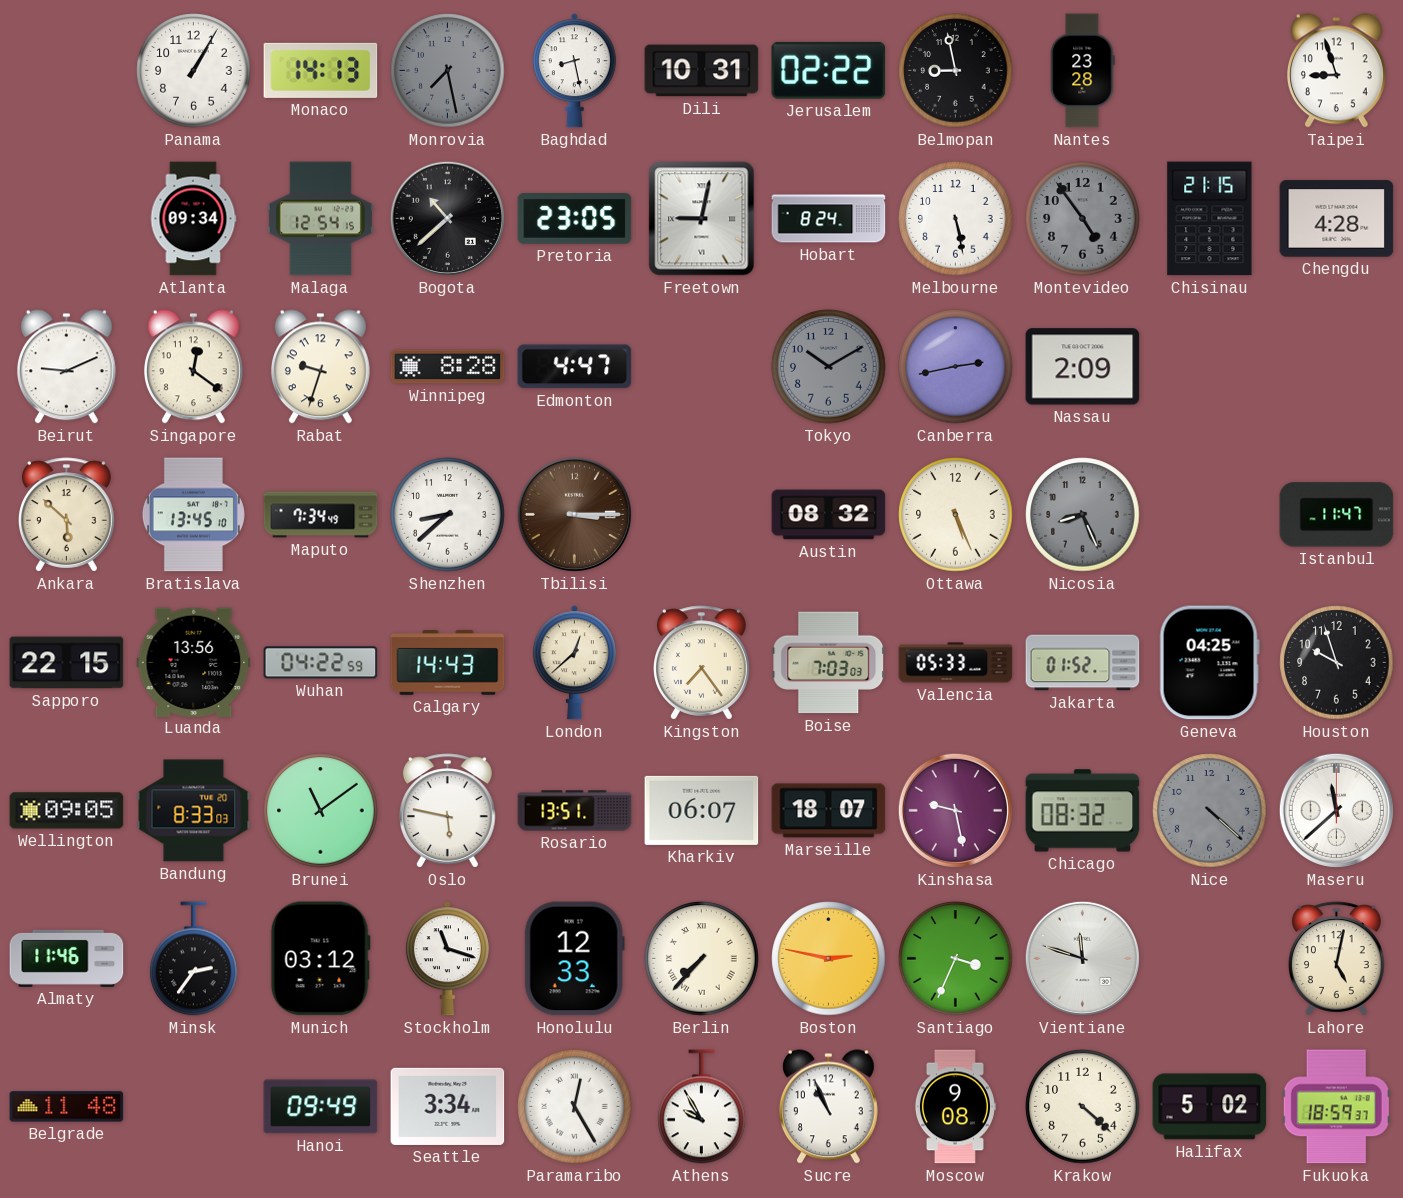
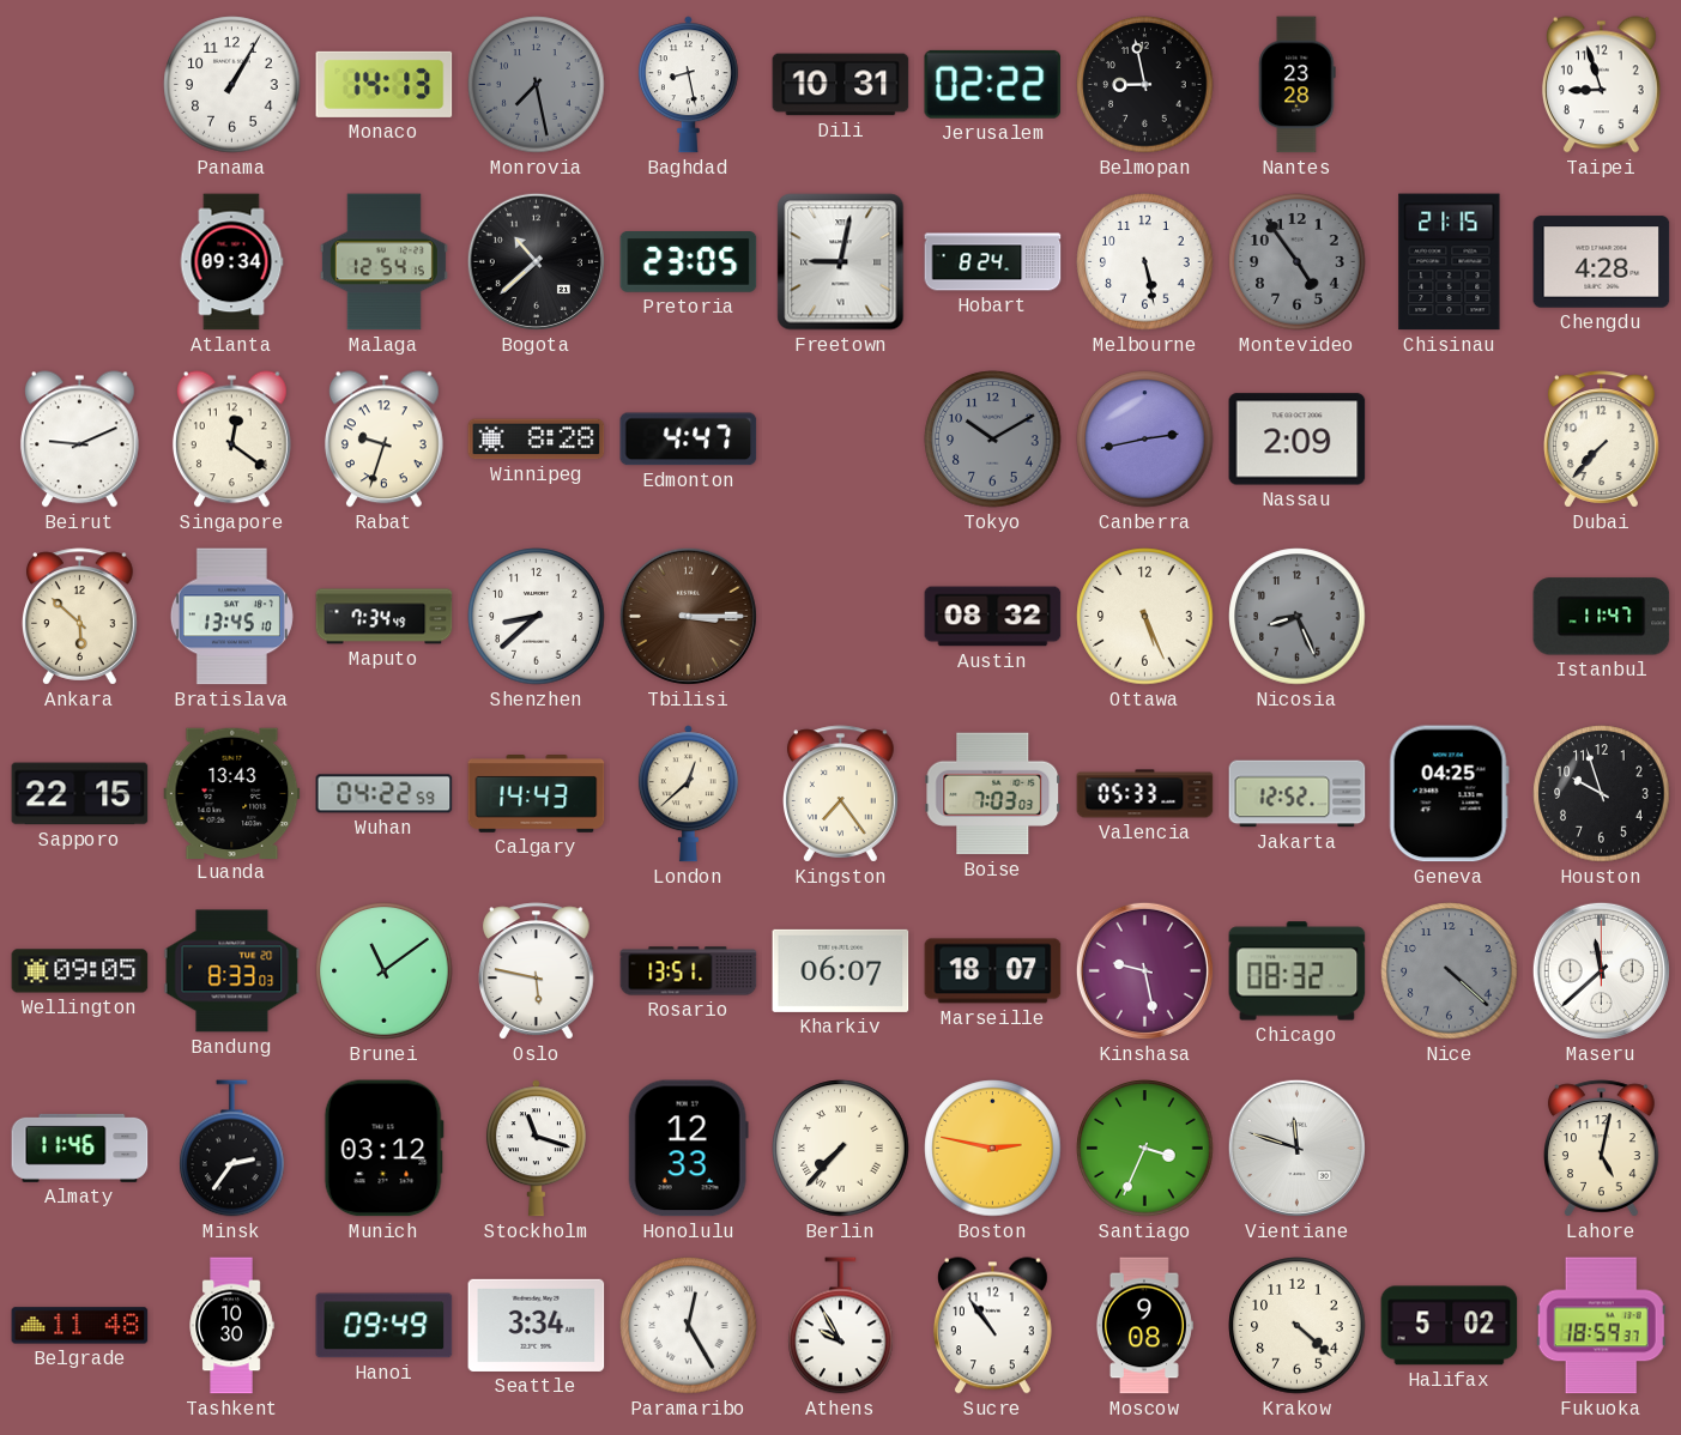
Dubai: none -> 7:37
Luanda: 13:56 -> 13:43
Jakarta: 01:52 -> 12:52
Tashkent: none -> 10:30
Sucre: 10:56 -> 10:54
